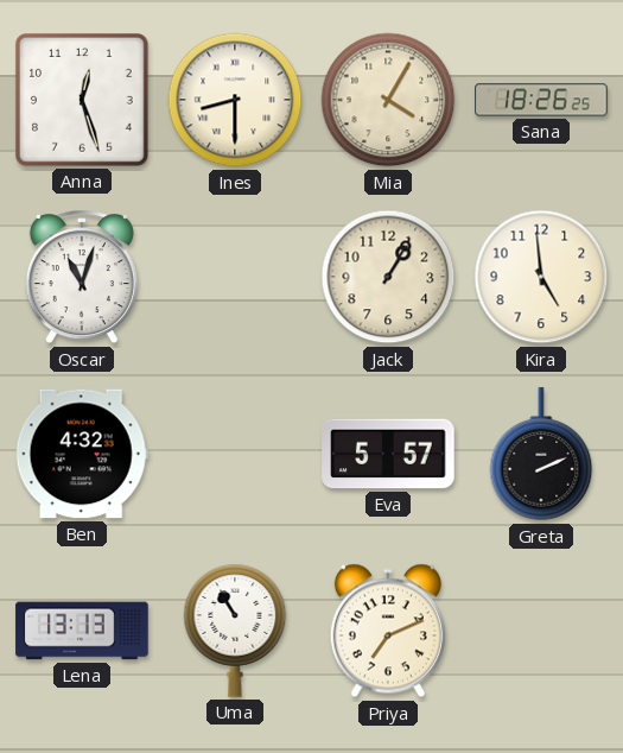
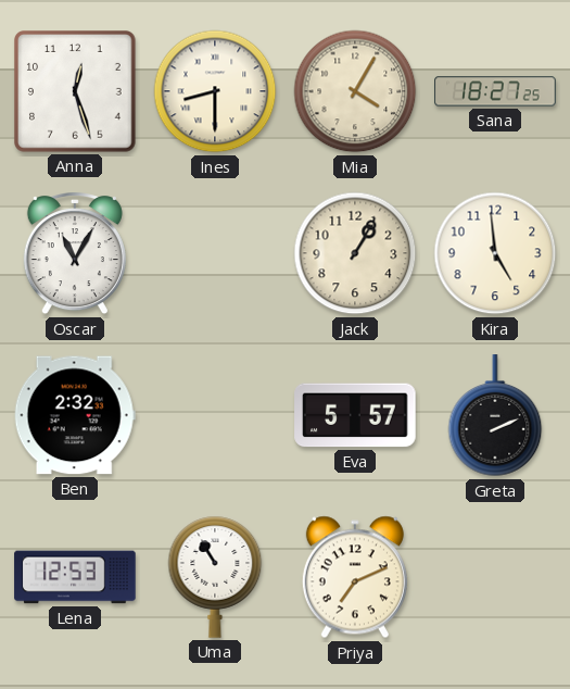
Sana: 18:26 -> 18:27
Oscar: 11:03 -> 11:05
Ben: 4:32 -> 2:32
Lena: 13:13 -> 12:53
